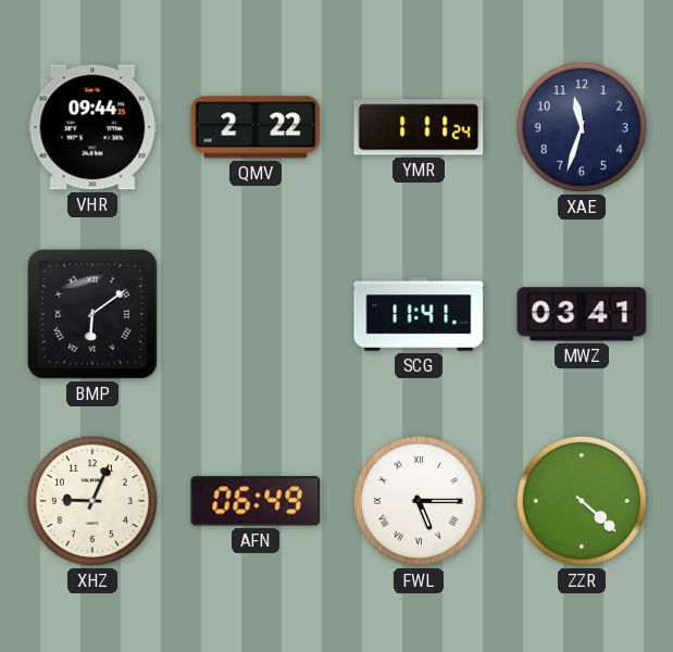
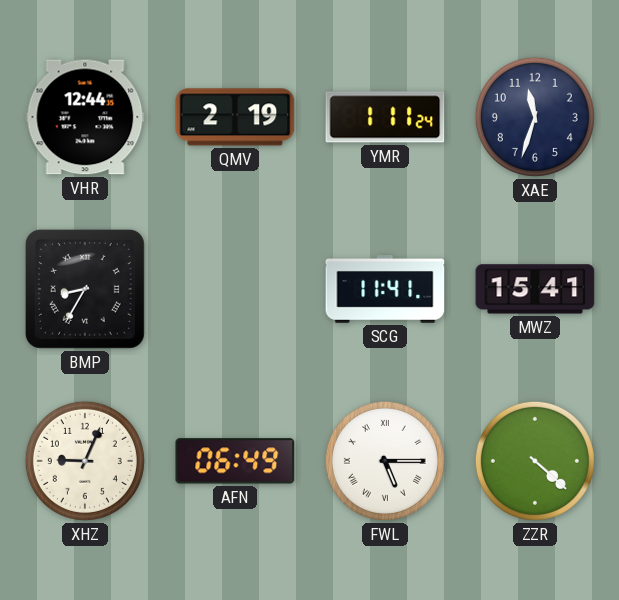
VHR: 09:44 -> 12:44
QMV: 2:22 -> 2:19
BMP: 6:09 -> 8:35
MWZ: 03:41 -> 15:41
